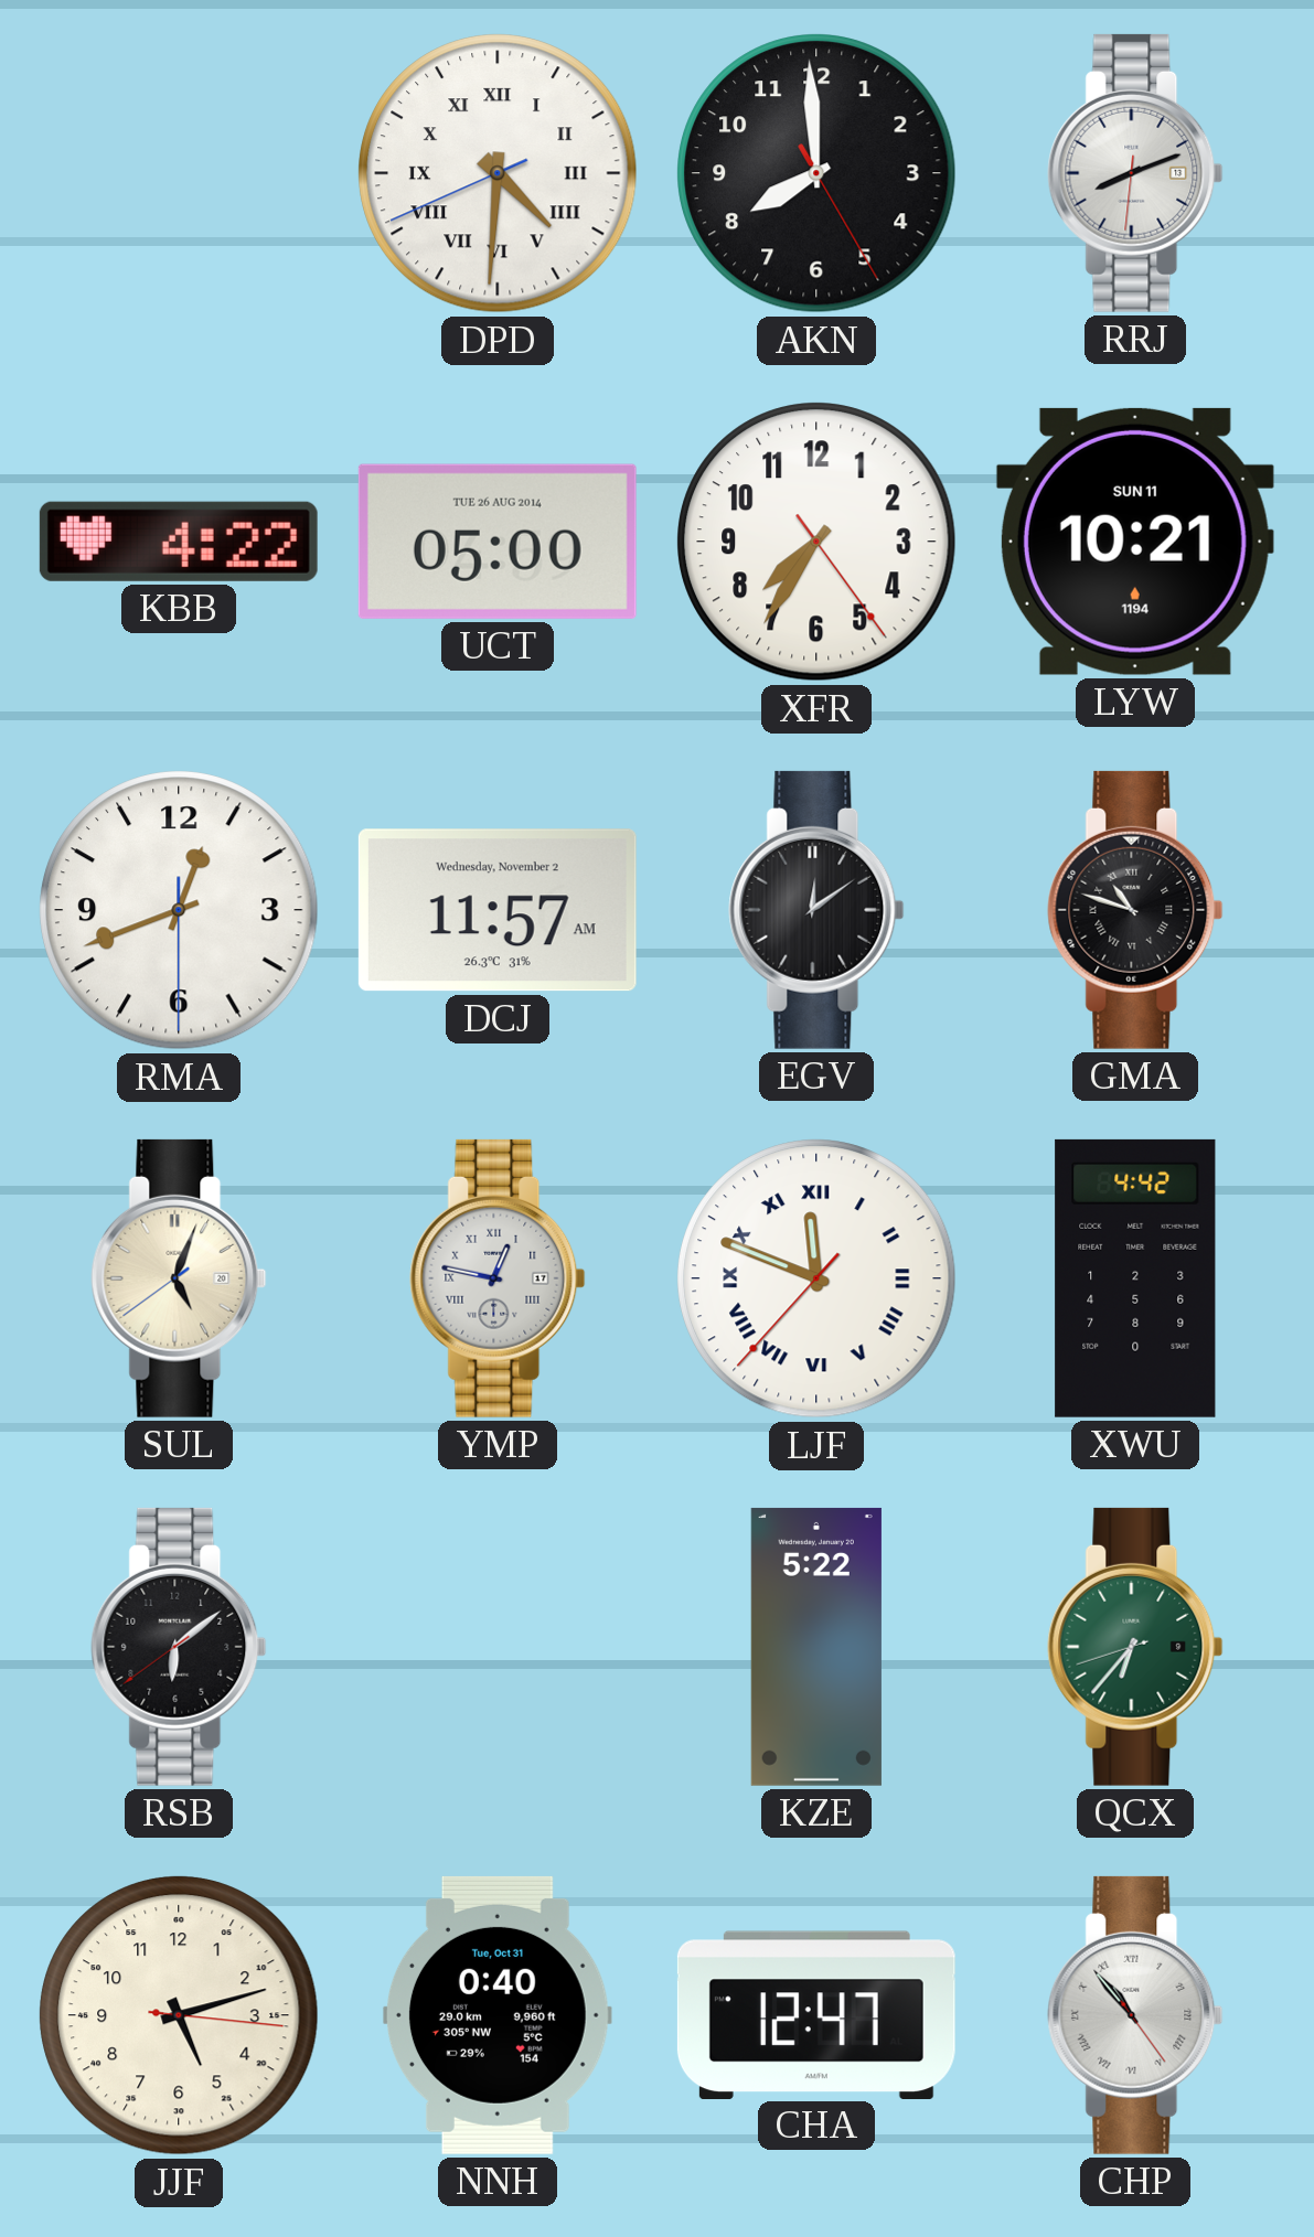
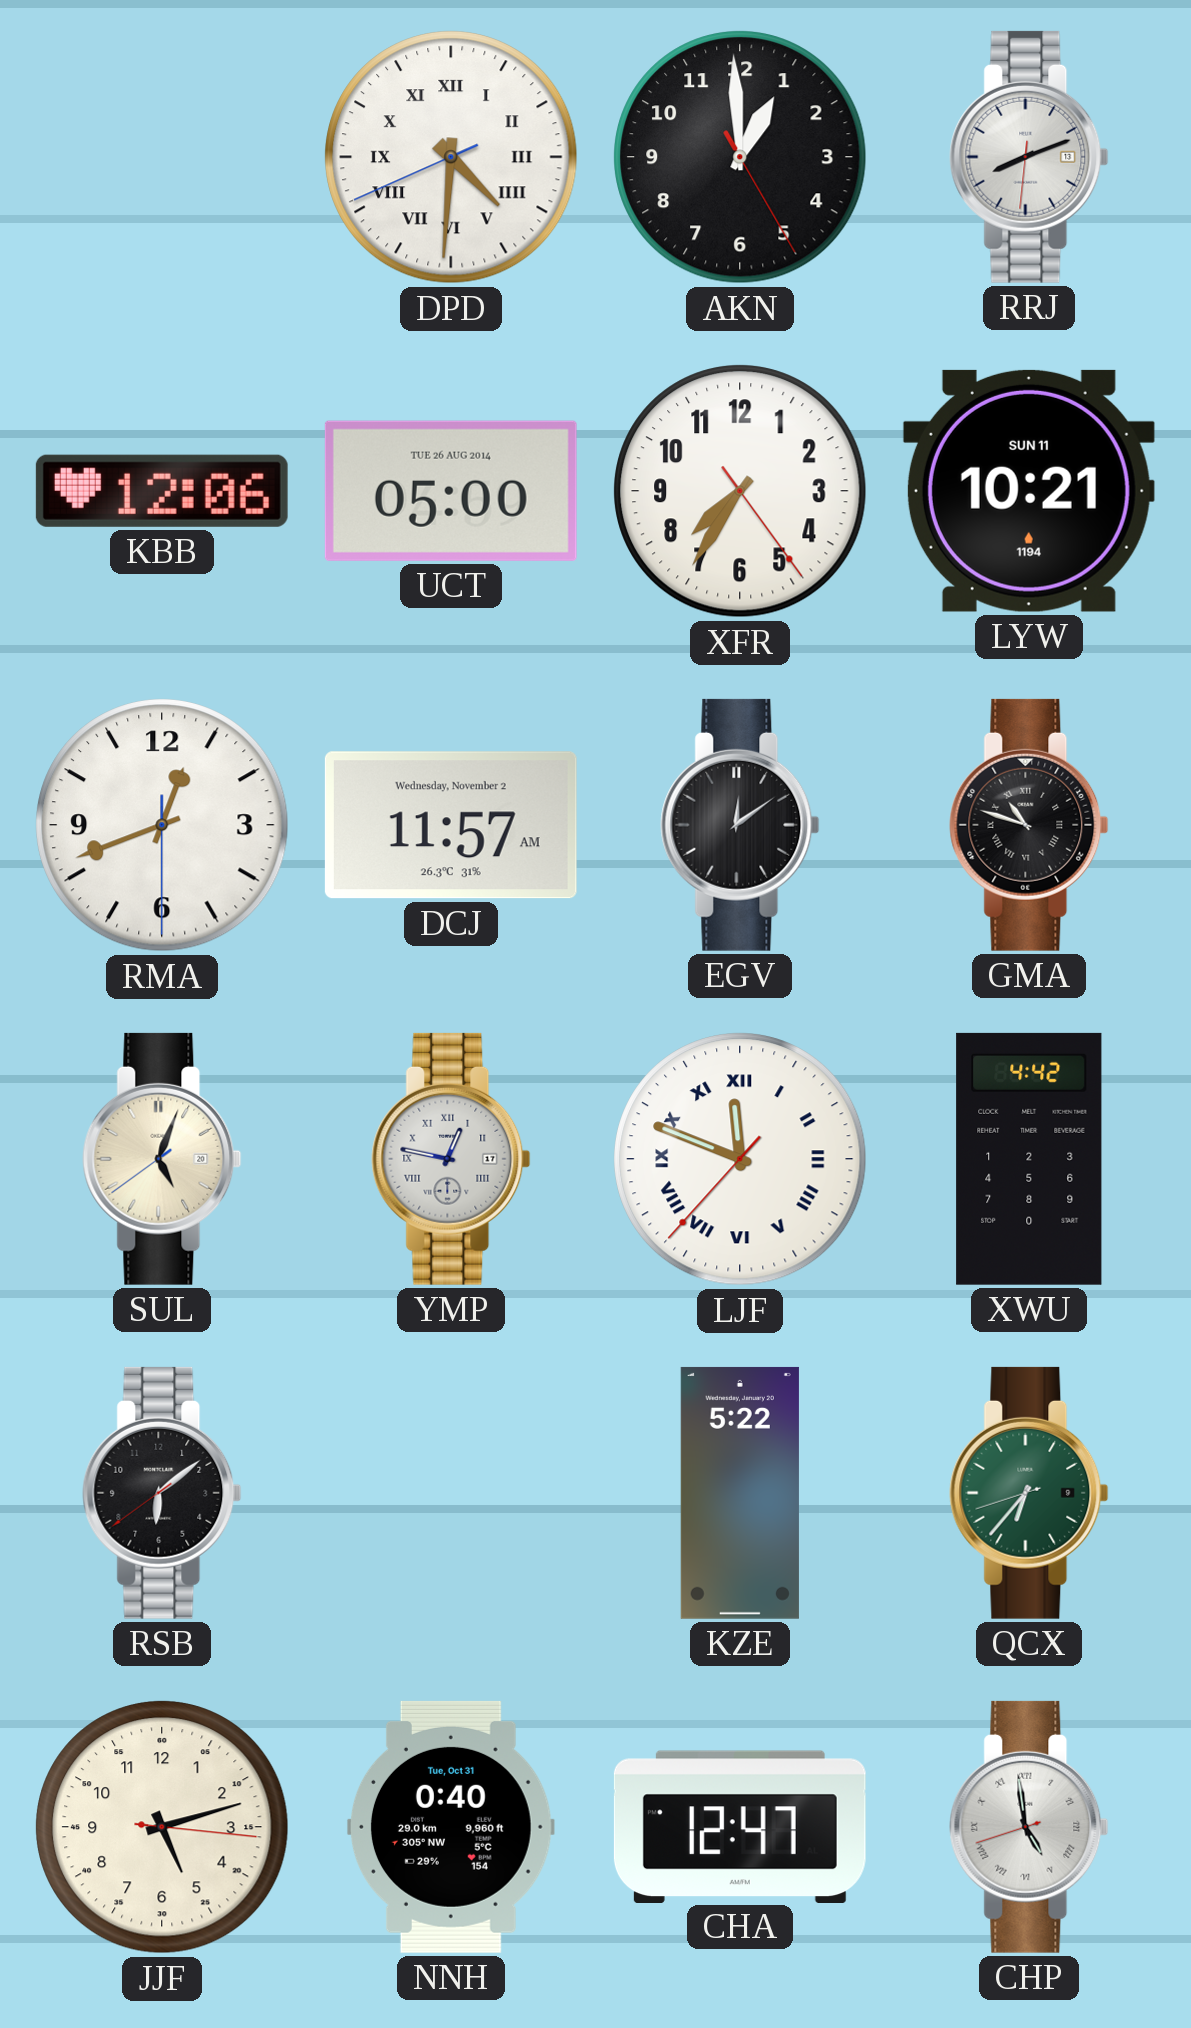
AKN: 7:59 -> 12:59
KBB: 4:22 -> 12:06
CHP: 10:53 -> 4:58
